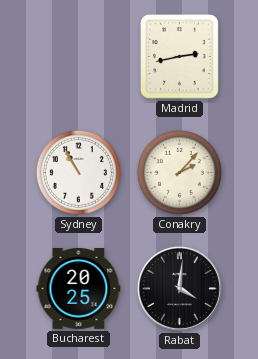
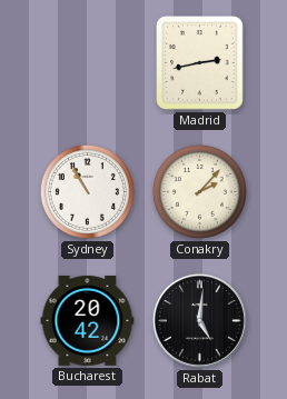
Bucharest: 20:25 -> 20:42
Rabat: 4:01 -> 5:01
